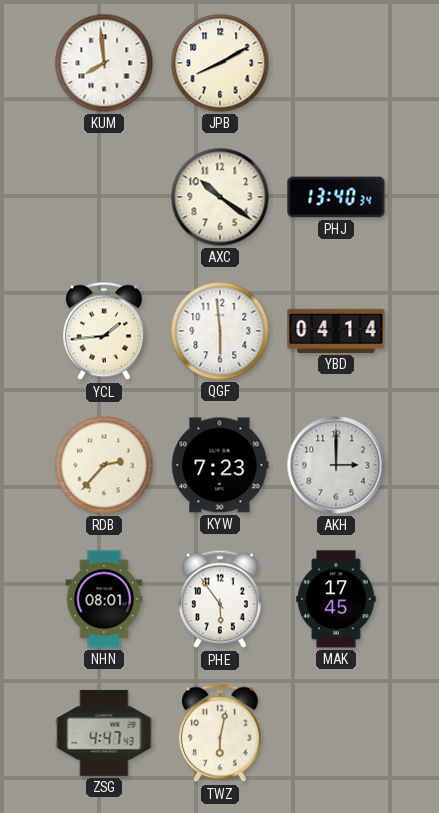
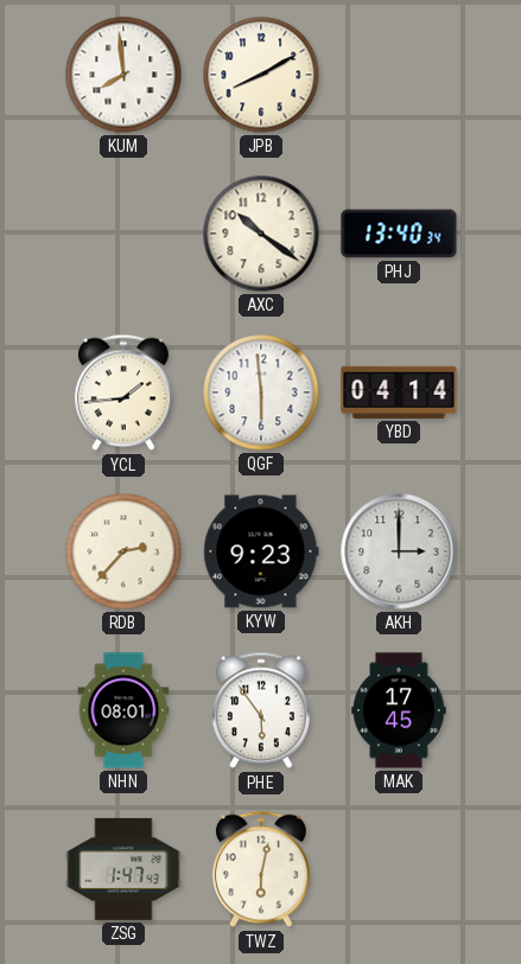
KYW: 7:23 -> 9:23
ZSG: 4:47 -> 1:47
